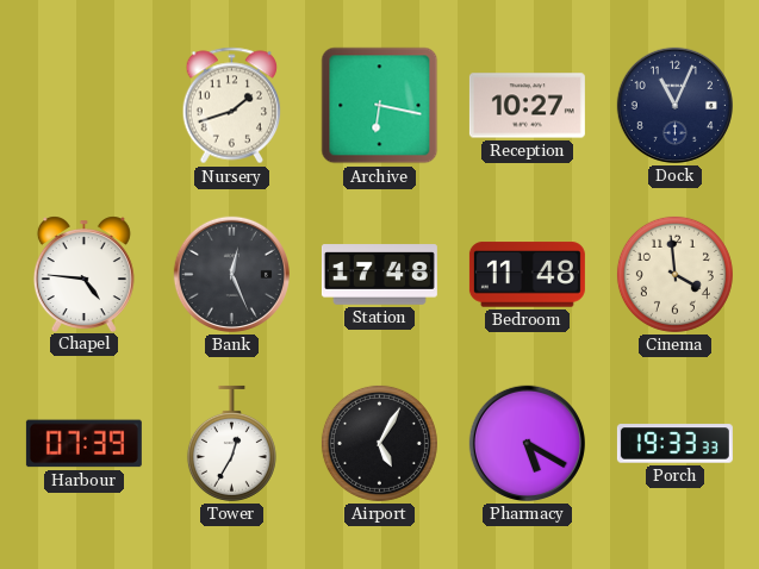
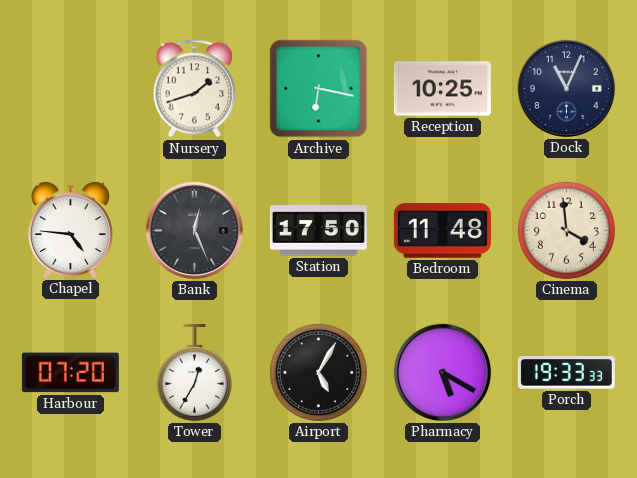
Reception: 10:27 -> 10:25
Station: 17:48 -> 17:50
Harbour: 07:39 -> 07:20
